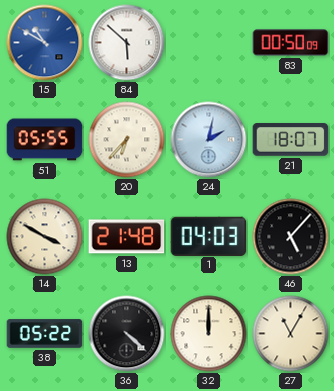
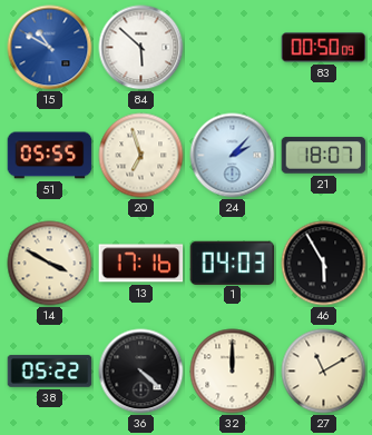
20: 6:37 -> 6:57
24: 2:02 -> 2:07
13: 21:48 -> 17:16
46: 5:07 -> 5:55
27: 11:05 -> 11:10
